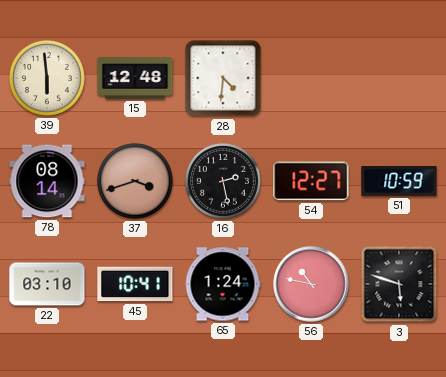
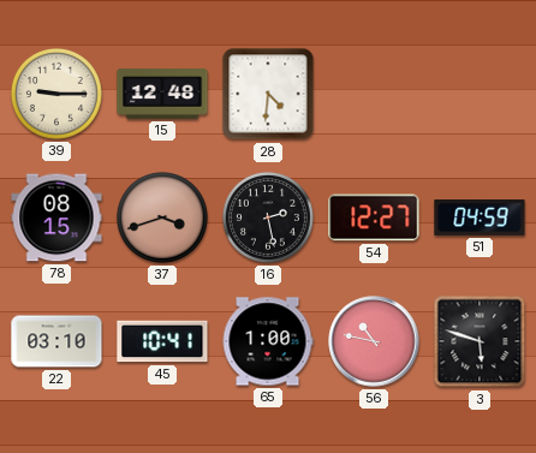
39: 5:59 -> 9:15
78: 08:14 -> 08:15
51: 10:59 -> 04:59
65: 1:24 -> 1:00
